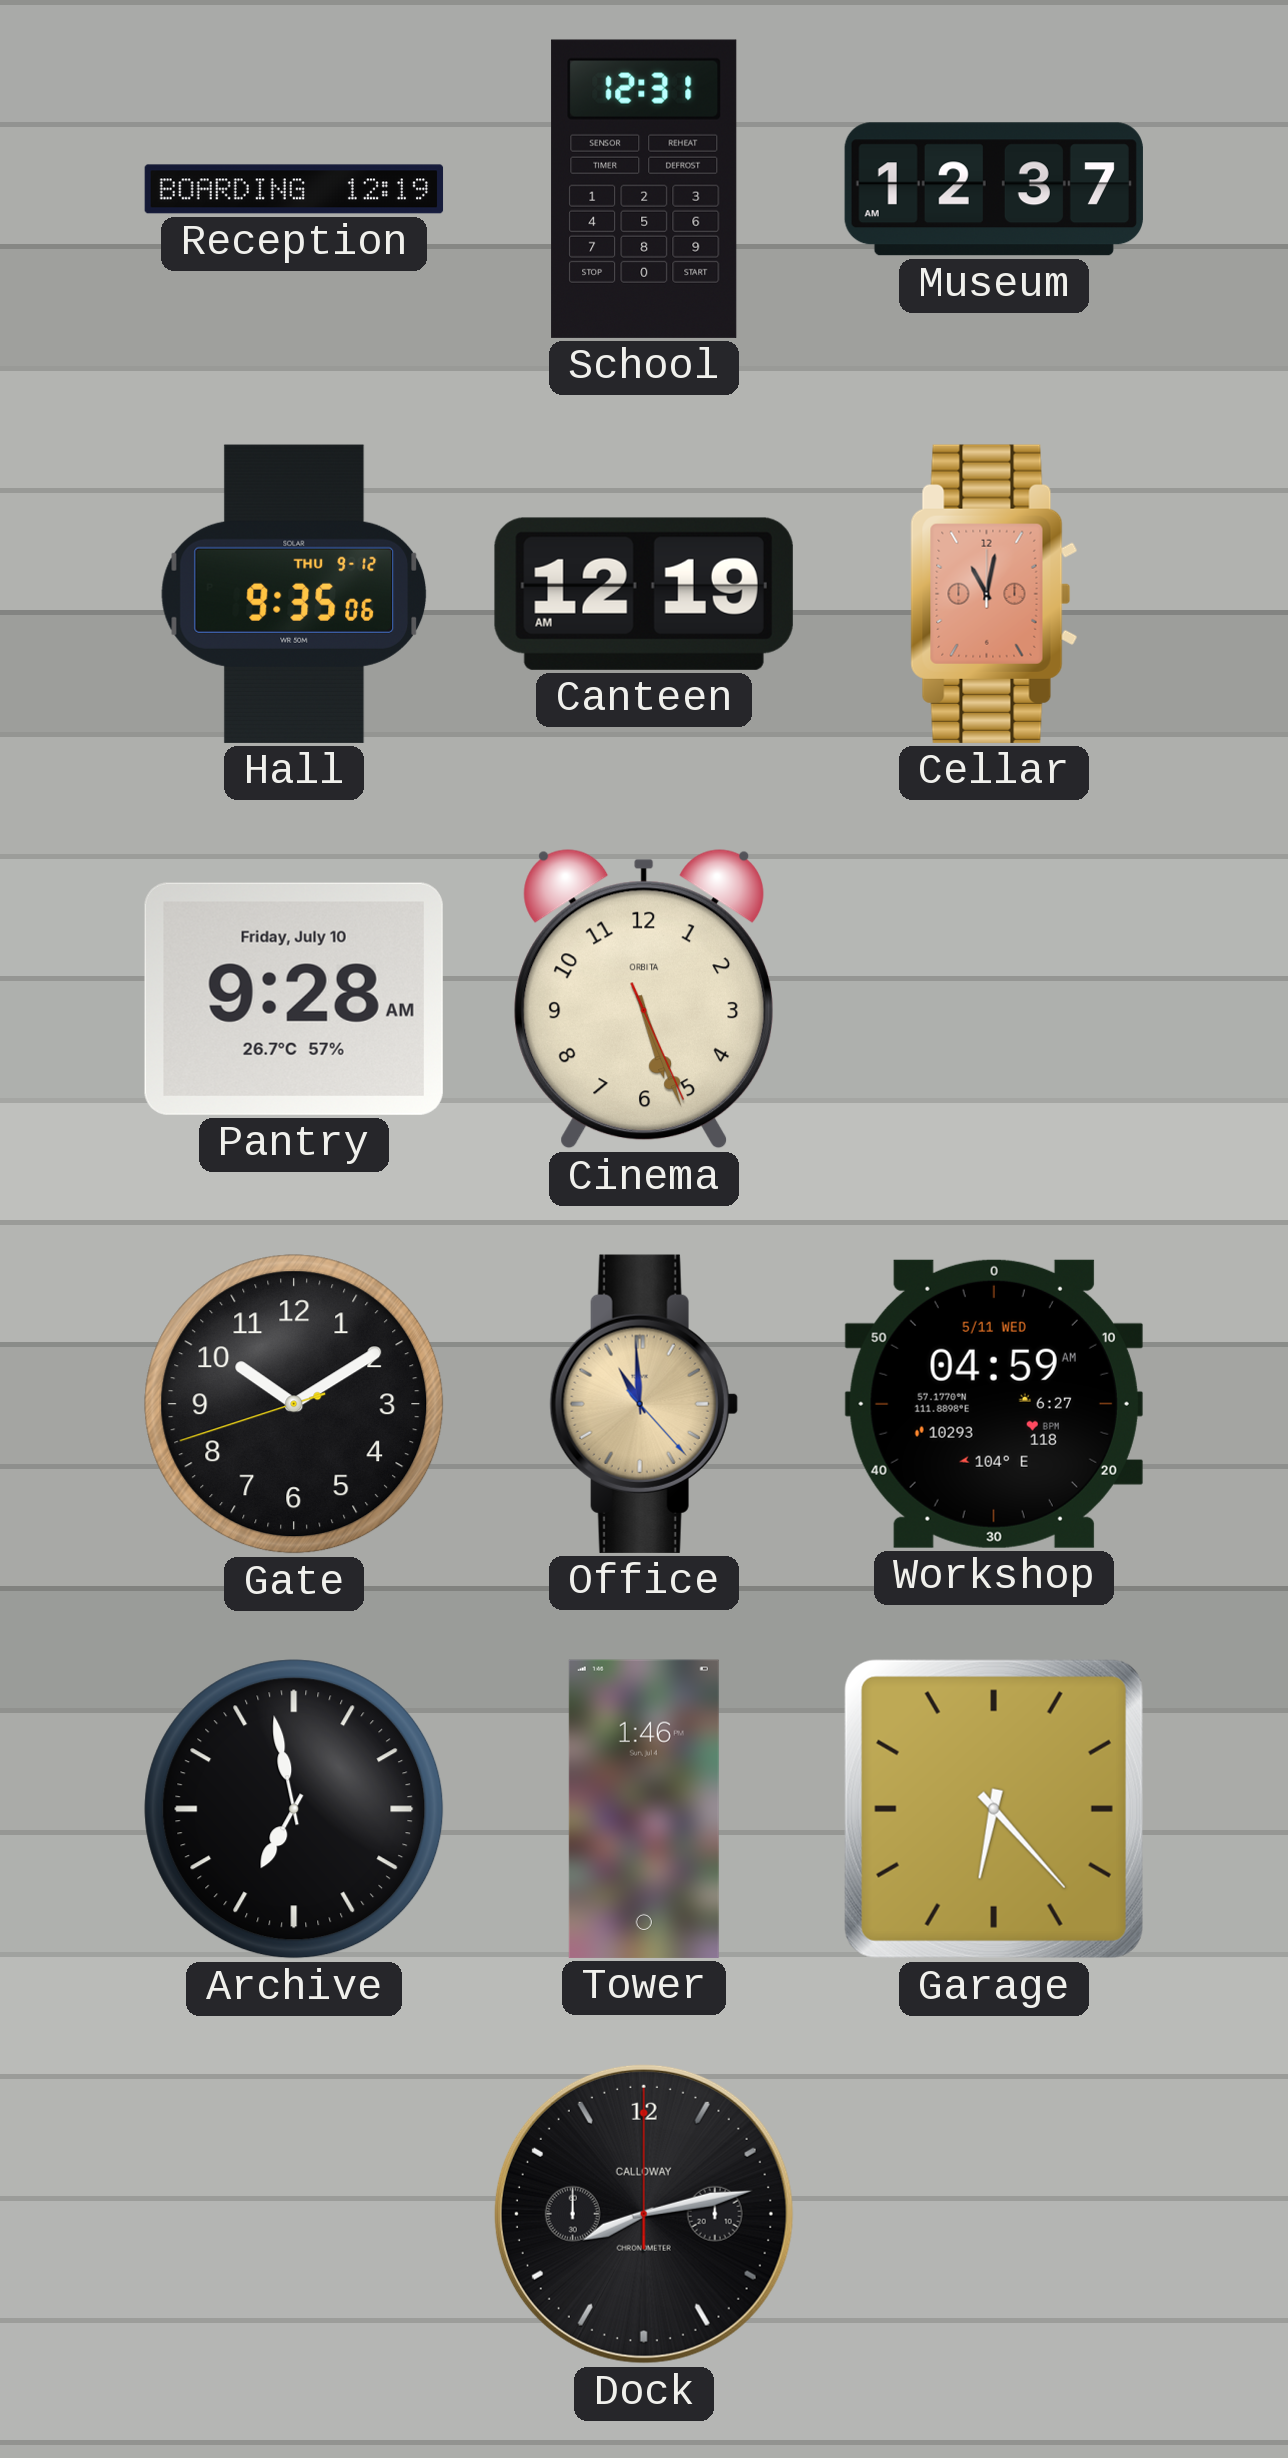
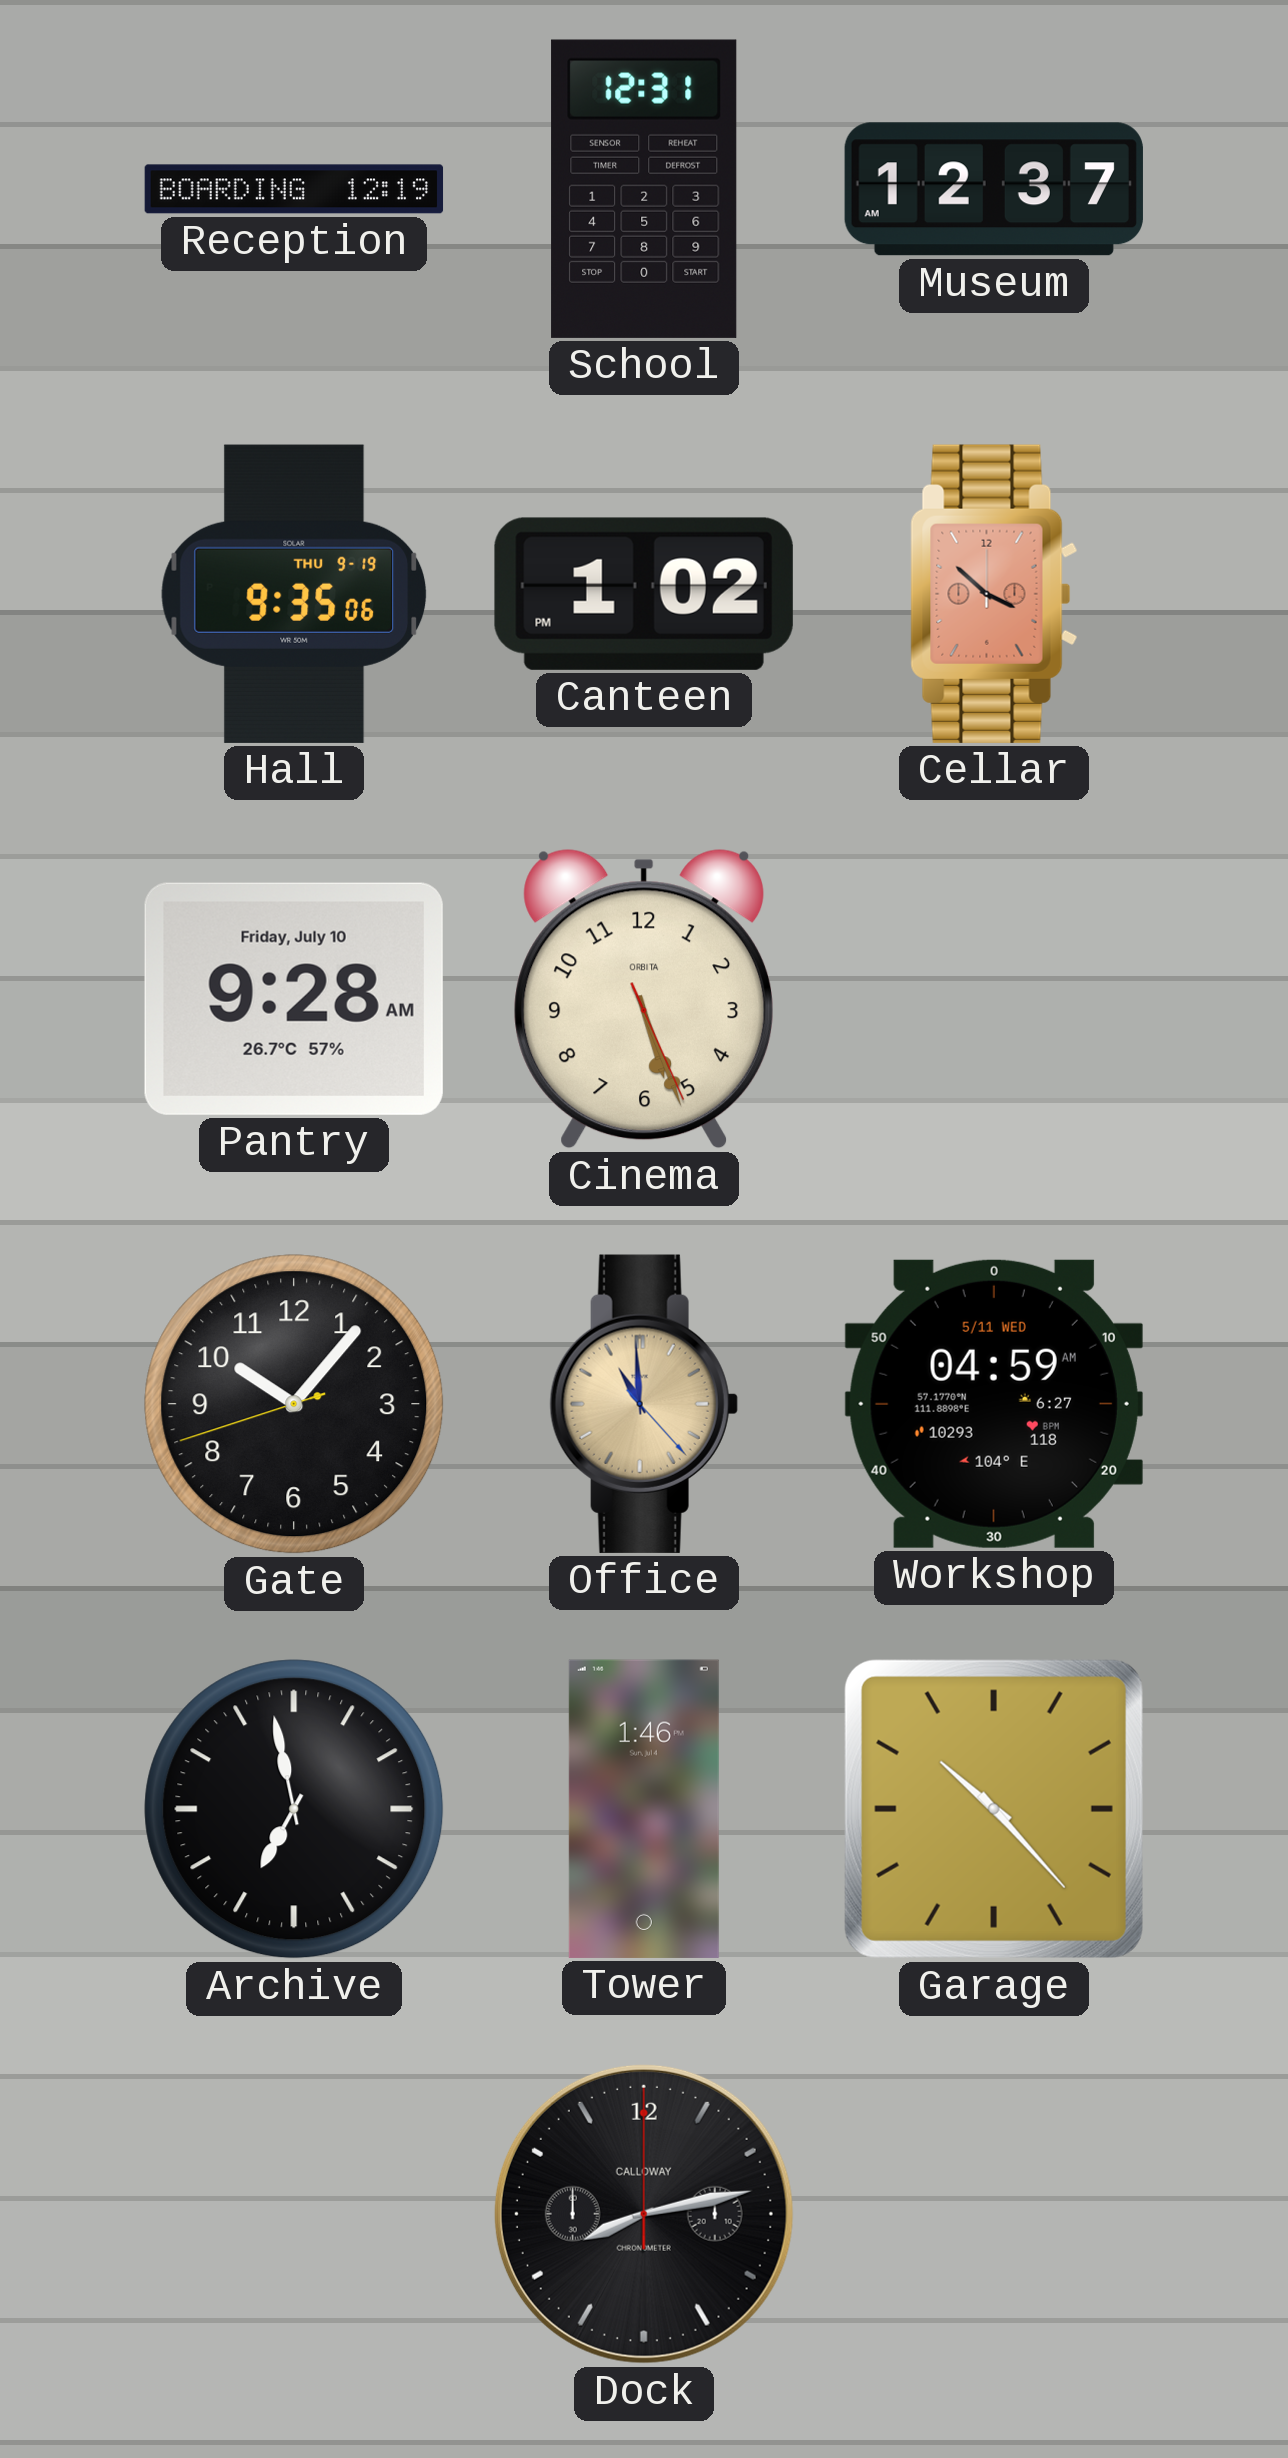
Hall date: THU 9-12 -> THU 9-19
Canteen: 12:19 -> 1:02
Cellar: 11:02 -> 3:52
Gate: 10:09 -> 10:06
Garage: 6:23 -> 10:23
